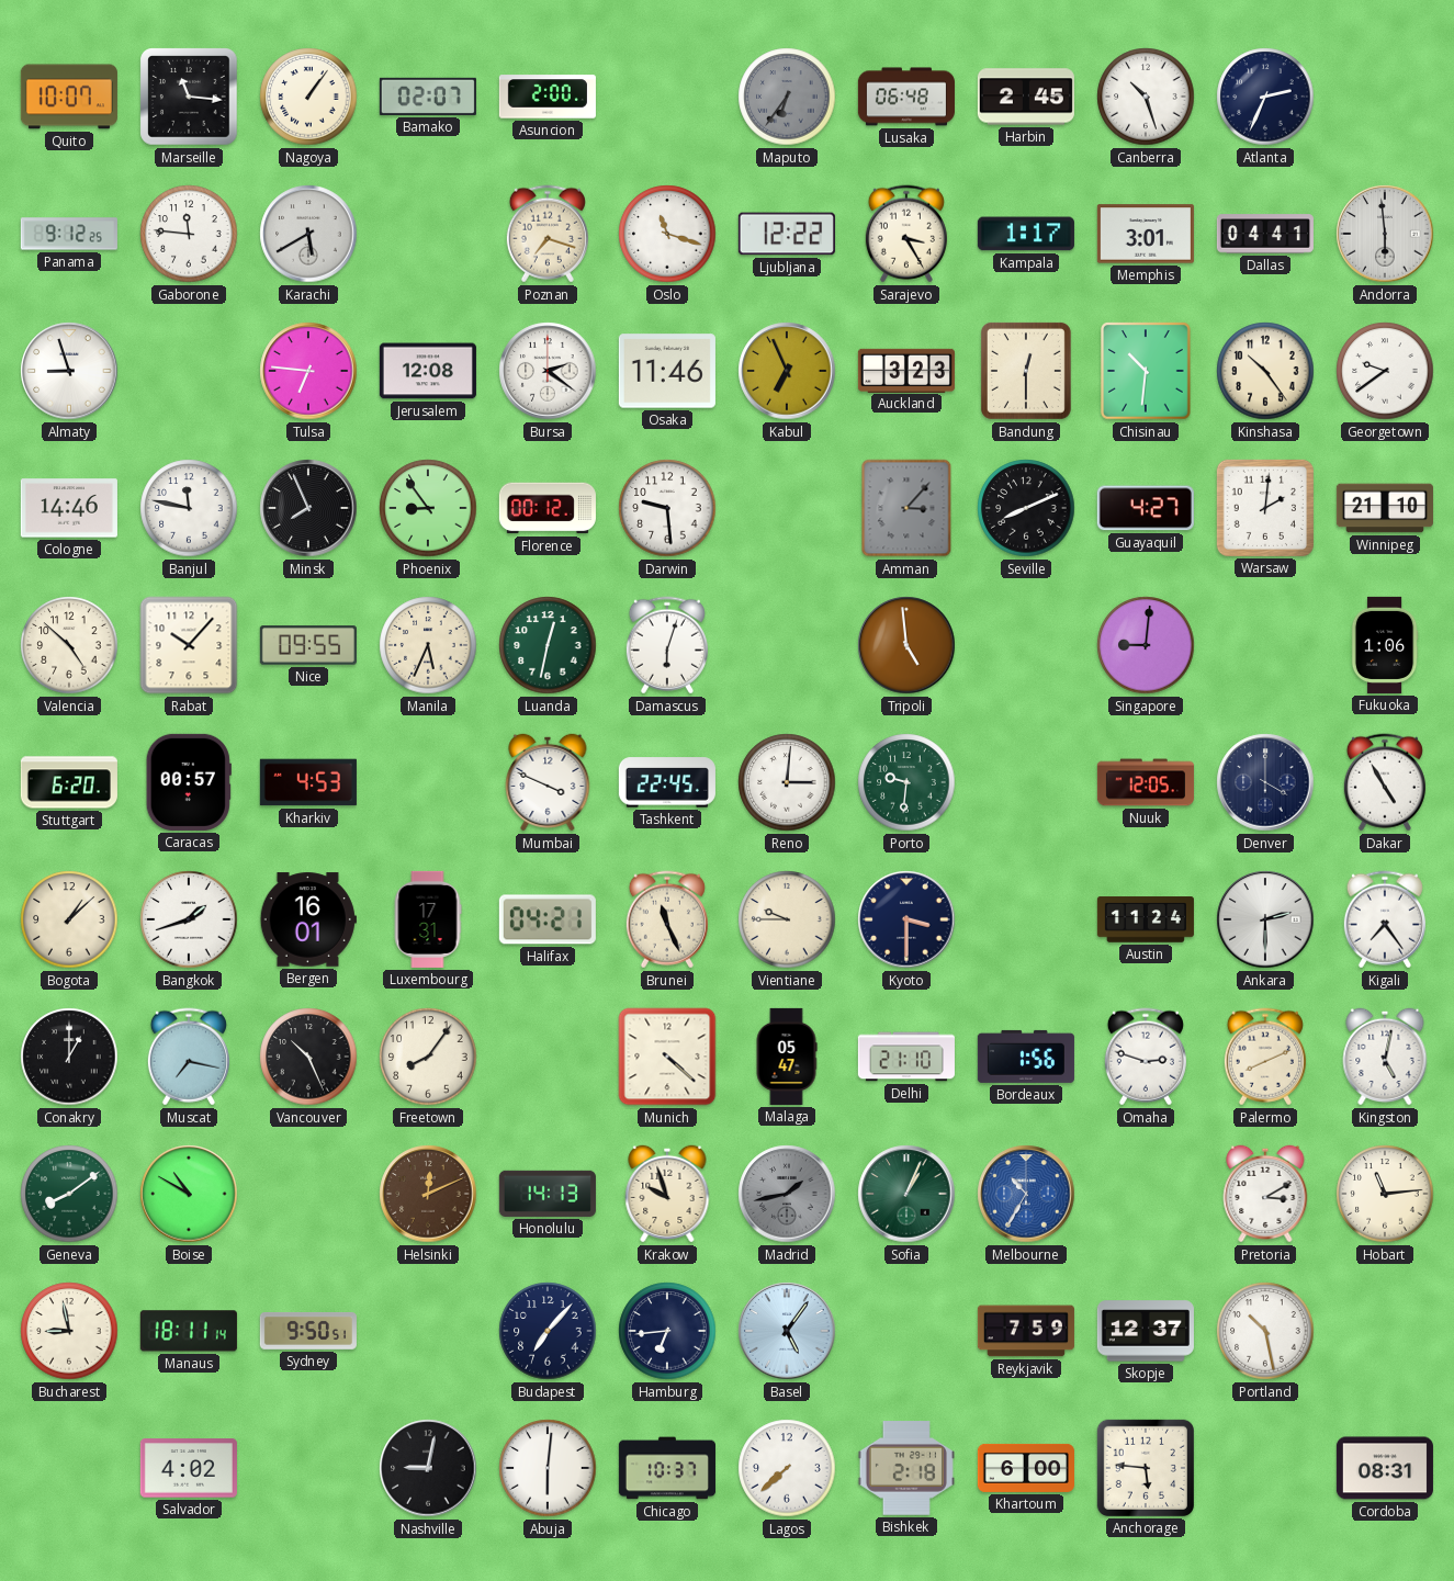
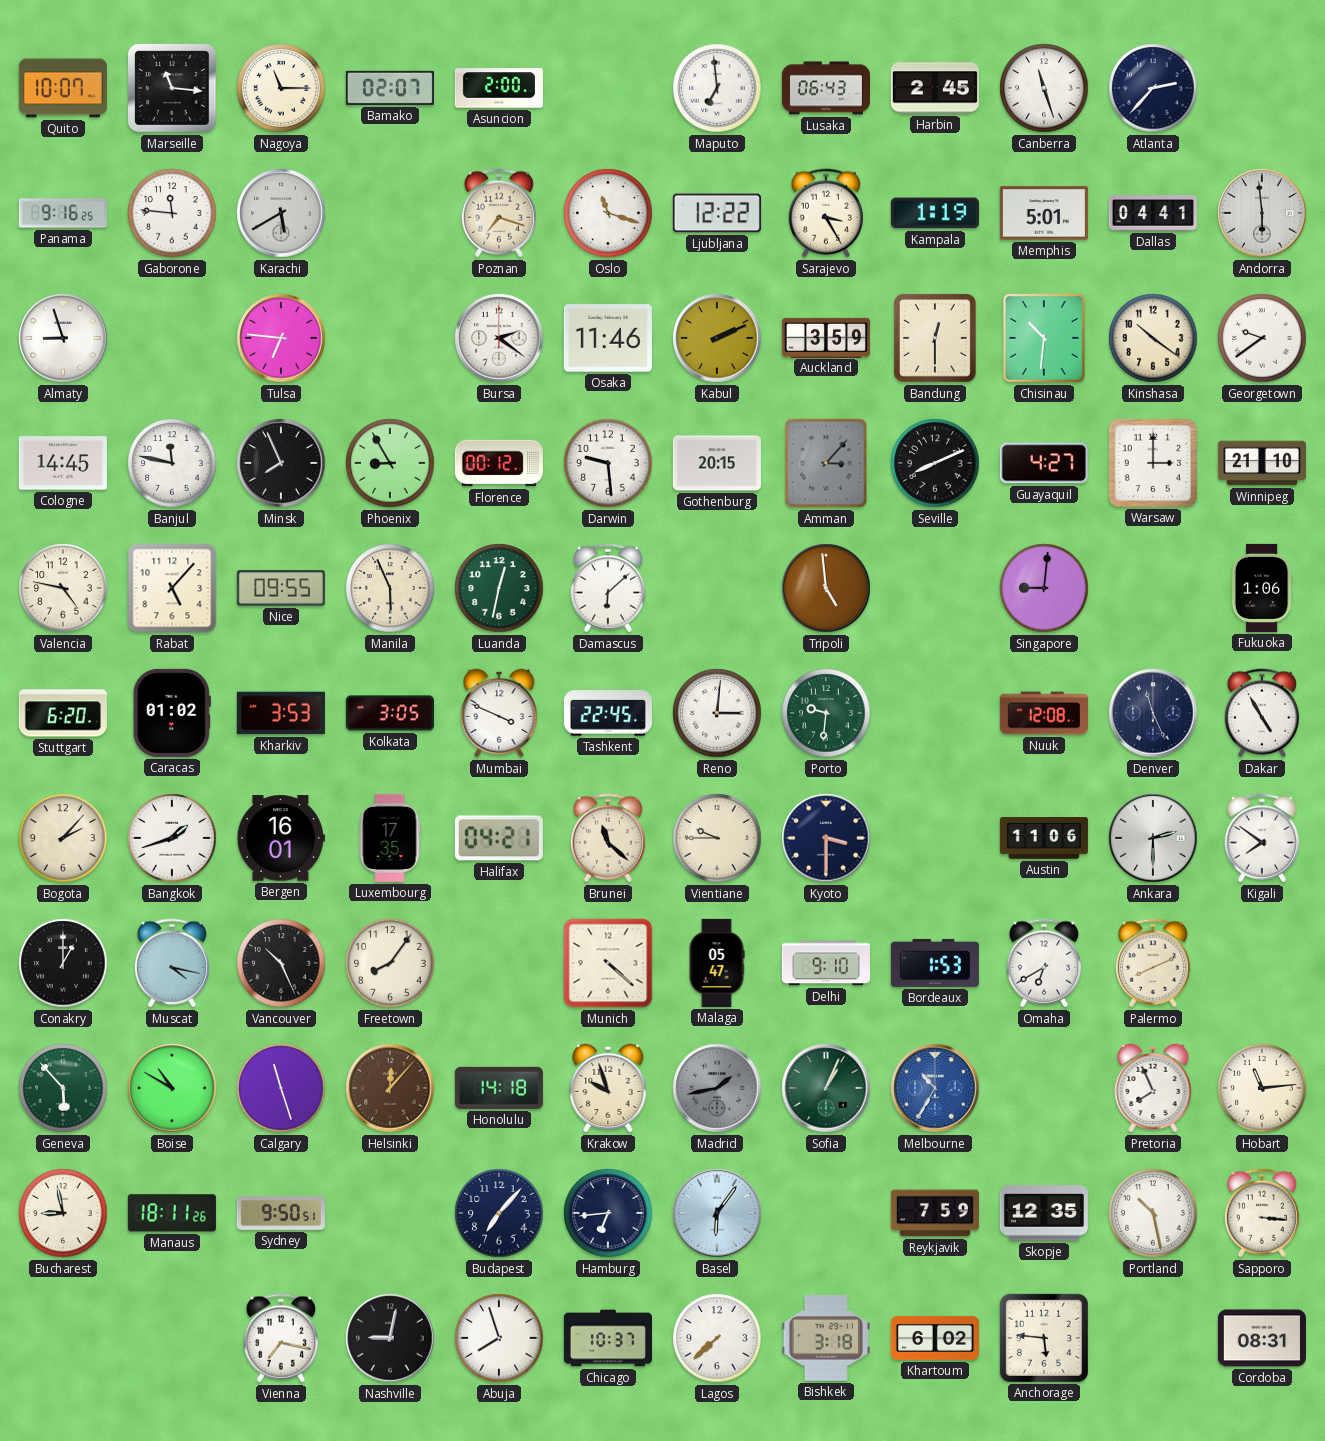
Nagoya: 1:06 -> 11:15
Maputo: 6:36 -> 6:59
Maputo dial: grey -> white
Lusaka: 06:48 -> 06:43
Canberra: 10:27 -> 11:27
Atlanta: 2:34 -> 2:37
Panama: 9:12 -> 9:16
Kampala: 1:17 -> 1:19
Memphis: 3:01 -> 5:01
Jerusalem: 12:08 -> none
Kabul: 6:56 -> 2:11
Auckland: 3:23 -> 3:59
Kinshasa: 10:24 -> 10:21
Cologne: 14:46 -> 14:45
Phoenix: 8:54 -> 8:55
Gothenburg: none -> 20:15
Warsaw: 2:01 -> 3:00
Valencia: 4:52 -> 4:47
Rabat: 10:07 -> 5:07
Manila: 5:34 -> 5:56
Damascus: 6:03 -> 6:08
Caracas: 00:57 -> 01:02
Kharkiv: 4:53 -> 3:53
Kolkata: none -> 3:05
Nuuk: 12:05 -> 12:08
Denver: 4:00 -> 11:26
Bogota: 1:08 -> 2:07
Luxembourg: 17:31 -> 17:35
Brunei: 11:26 -> 11:22
Austin: 11:24 -> 11:06
Kigali: 7:24 -> 7:51
Muscat: 7:17 -> 4:17
Delhi: 21:10 -> 9:10
Bordeaux: 1:56 -> 1:53
Omaha: 2:48 -> 6:40
Kingston: 5:02 -> none
Geneva: 8:09 -> 5:53
Calgary: none -> 11:27
Helsinki: 12:11 -> 12:07
Honolulu: 14:13 -> 14:18
Pretoria: 3:10 -> 7:56
Manaus: 18:11:14 -> 18:11:26
Basel: 5:06 -> 6:06
Skopje: 12:37 -> 12:35
Sapporo: none -> 3:16
Salvador: 4:02 -> none
Vienna: none -> 7:17
Abuja: 6:01 -> 7:57
Bishkek: 2:18 -> 3:18
Khartoum: 6:00 -> 6:02
